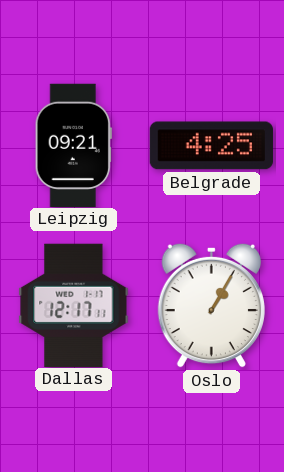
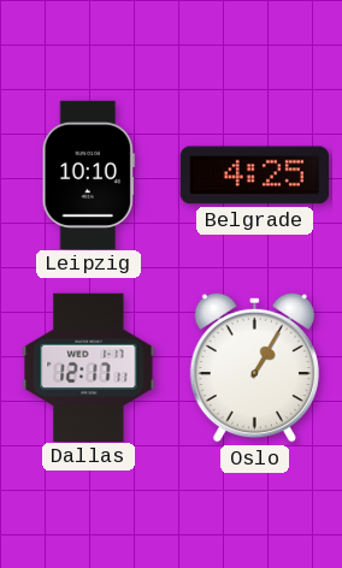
Leipzig: 09:21 -> 10:10
